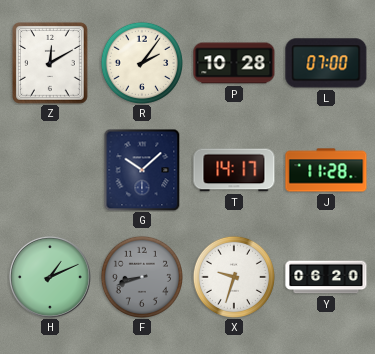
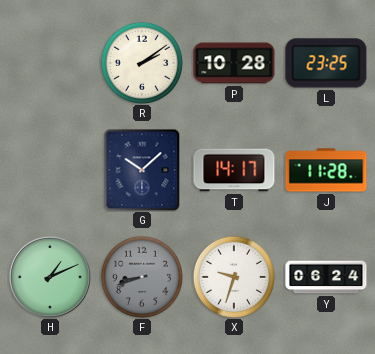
Z: 12:10 -> none
R: 2:06 -> 2:09
L: 07:00 -> 23:25
Y: 06:20 -> 06:24
